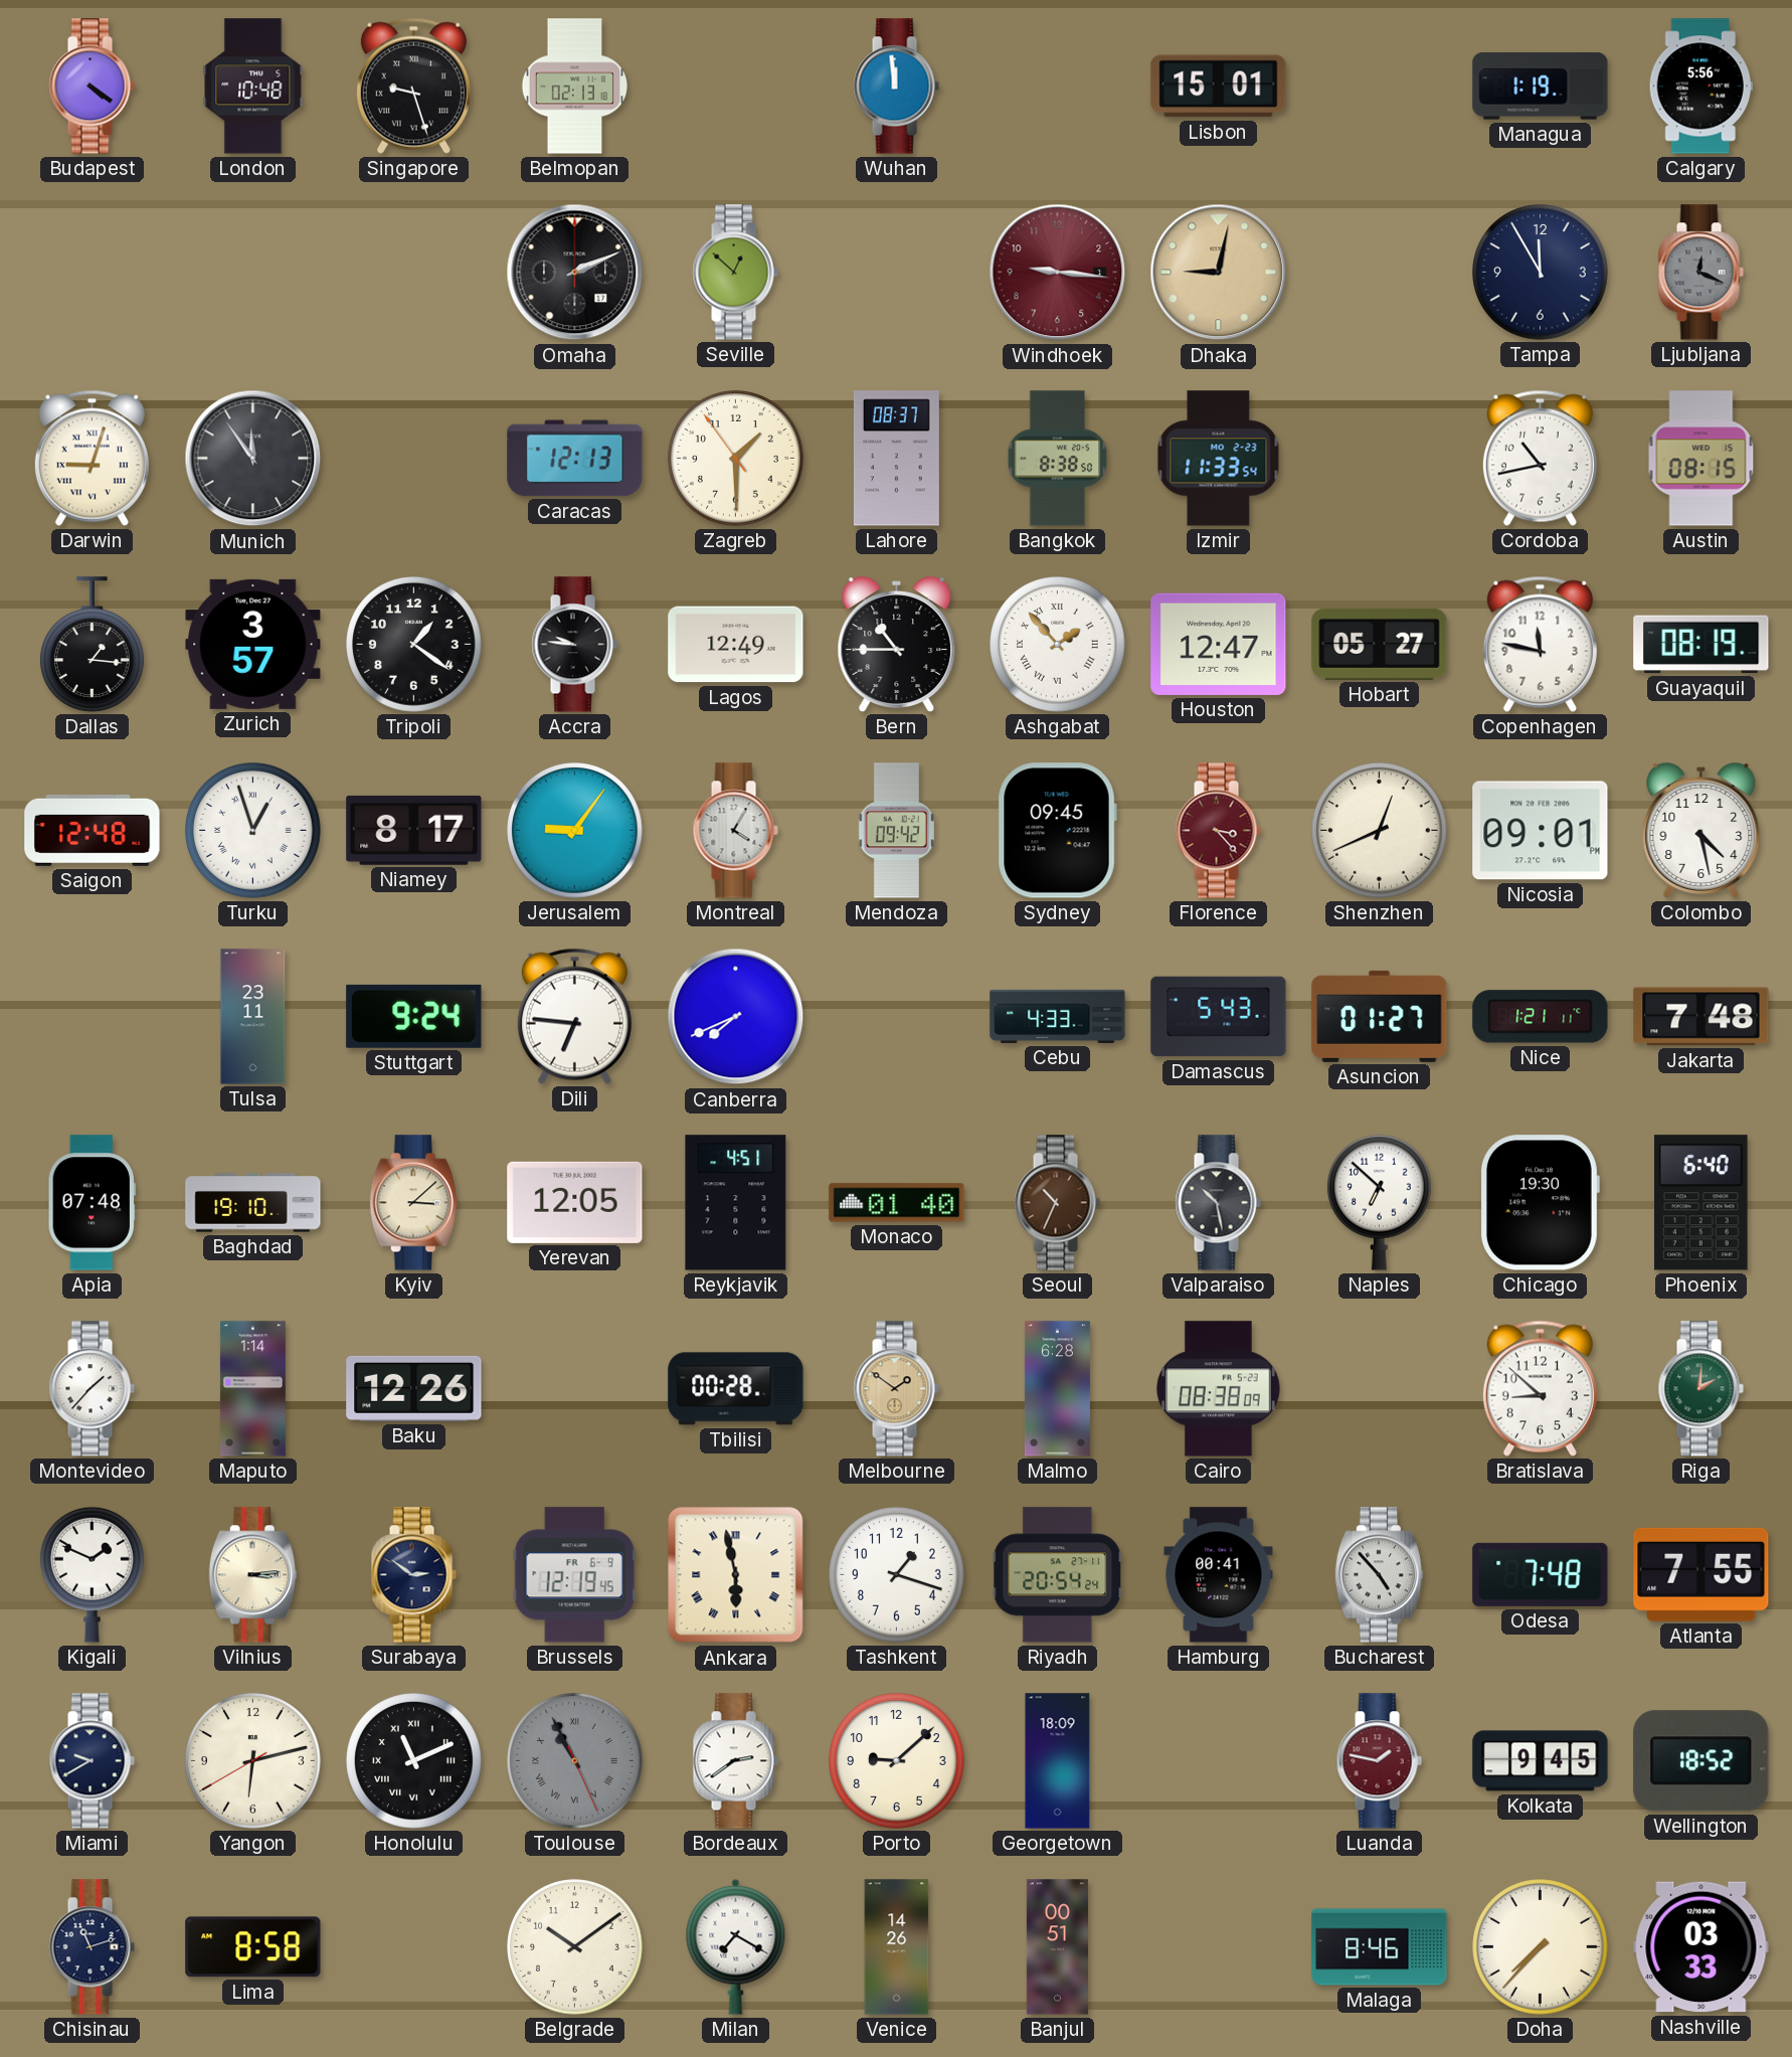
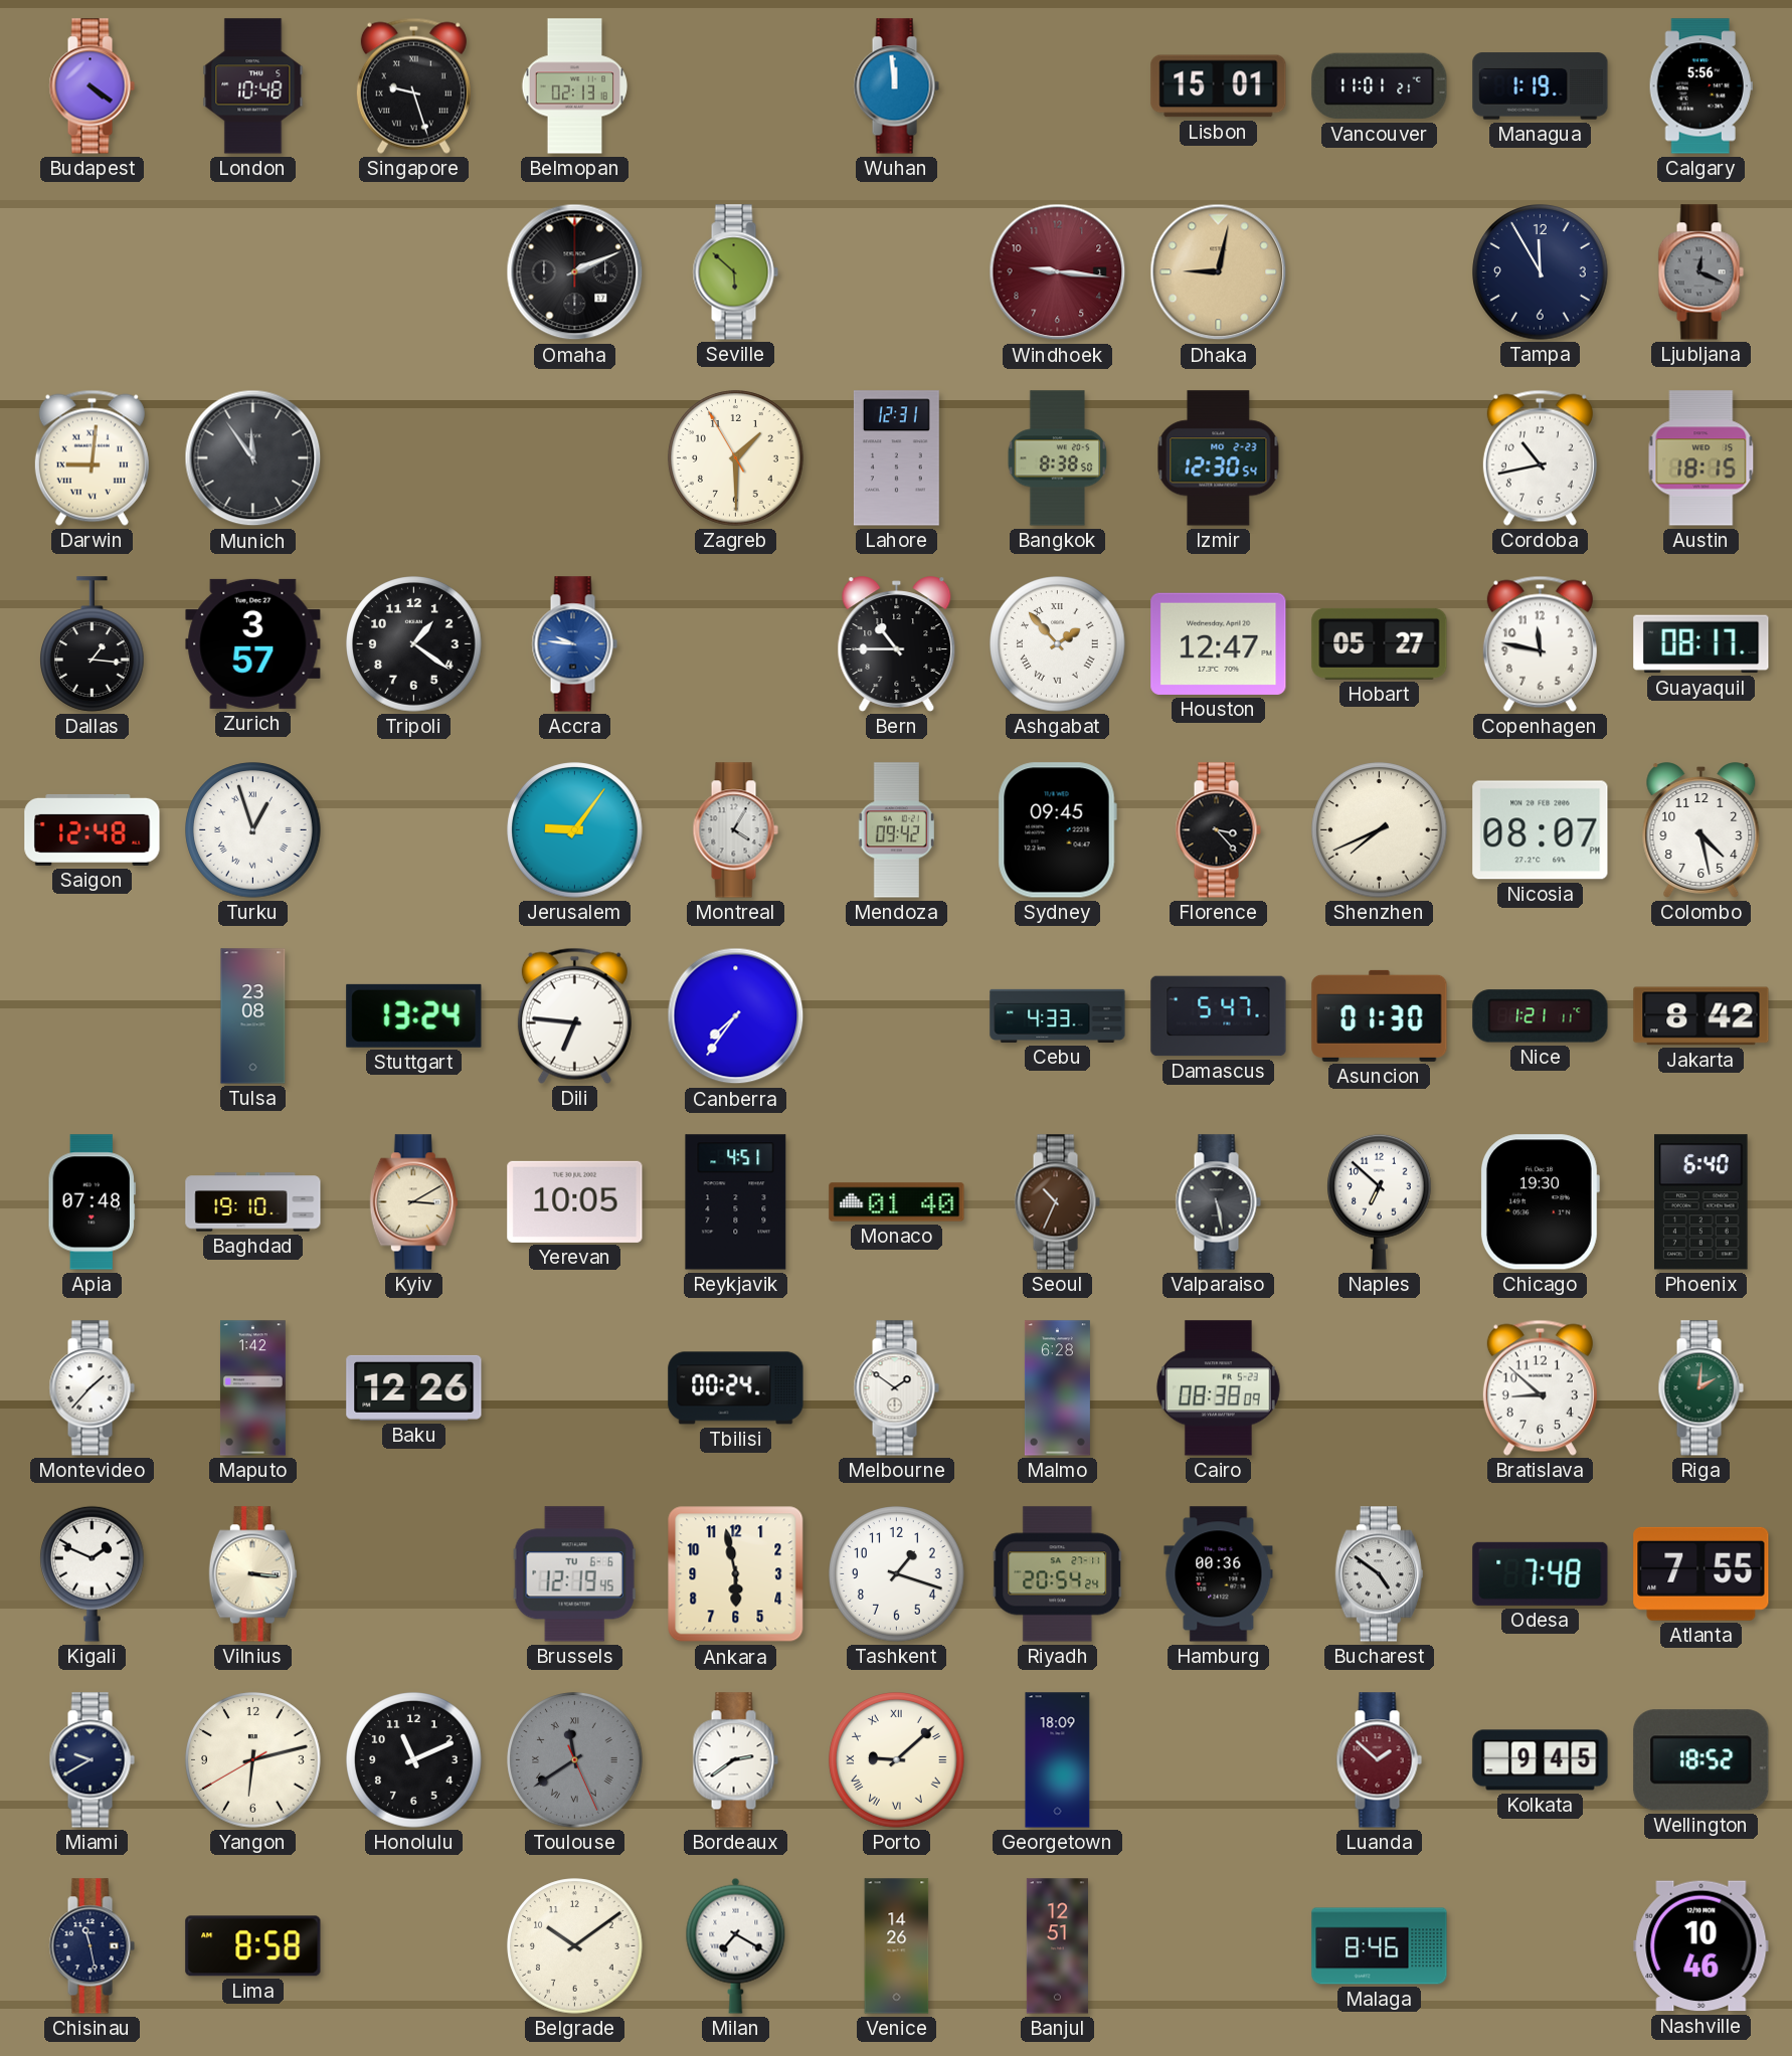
Vancouver: none -> 11:01
Seville: 12:52 -> 5:52
Darwin: 9:03 -> 9:01
Caracas: 12:13 -> none
Zagreb: 1:29:54 -> 1:29:55
Lahore: 08:37 -> 12:31
Izmir: 11:33 -> 12:30
Austin: 08:15 -> 18:15
Accra dial: black -> blue
Lagos: 12:49 -> none
Guayaquil: 08:19 -> 08:17
Niamey: 8:17 -> none
Florence dial: burgundy -> black
Shenzhen: 12:41 -> 7:41
Nicosia: 09:01 -> 08:07
Tulsa: 23:11 -> 23:08
Stuttgart: 9:24 -> 13:24
Canberra: 7:41 -> 7:36
Damascus: 5:43 -> 5:47
Asuncion: 01:27 -> 01:30
Jakarta: 7:48 -> 8:42
Kyiv: 3:08 -> 3:10
Yerevan: 12:05 -> 10:05
Valparaiso: 10:28 -> 5:28
Maputo: 1:14 -> 1:42
Tbilisi: 00:28 -> 00:24
Melbourne dial: champagne -> white
Vilnius: 3:14 -> 3:16
Surabaya: 2:51 -> none
Brussels date: FR 6-9 -> TU 6-6
Ankara numerals: Roman -> Arabic
Hamburg: 00:41 -> 00:36
Bucharest: 4:53 -> 4:51
Honolulu numerals: Roman -> Arabic
Toulouse: 10:55 -> 11:39
Porto numerals: Arabic -> Roman
Luanda: 1:47 -> 1:52
Chisinau: 11:12 -> 11:28
Banjul: 00:51 -> 12:51
Doha: 7:37 -> none
Nashville: 03:33 -> 10:46
